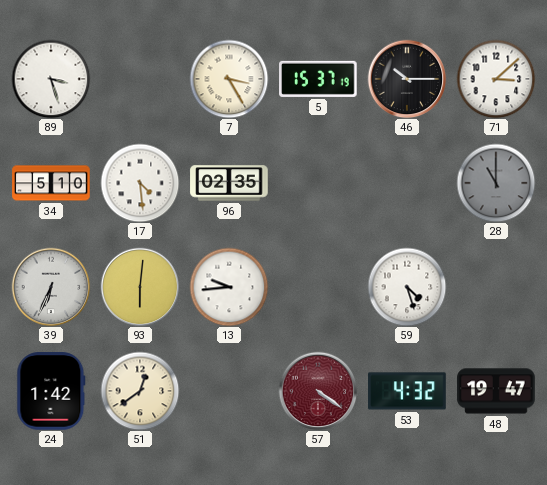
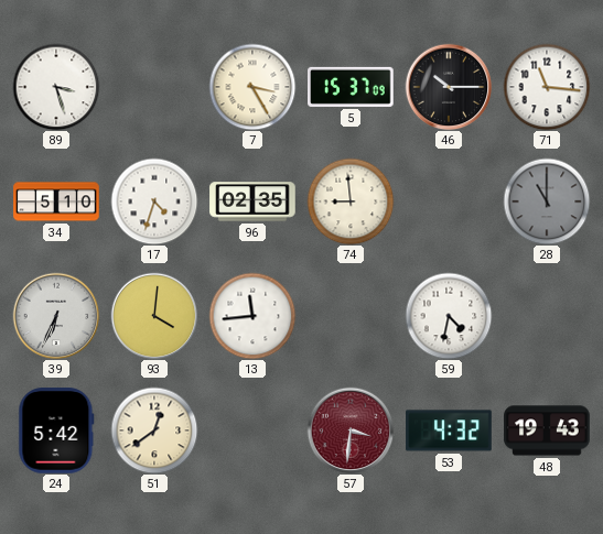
5: 15:37:19 -> 15:37:09
71: 3:08 -> 11:16
17: 4:29 -> 4:33
74: none -> 8:59
93: 6:01 -> 4:01
13: 9:44 -> 11:44
59: 4:27 -> 4:32
24: 1:42 -> 5:42
57: 4:21 -> 3:31
48: 19:47 -> 19:43
